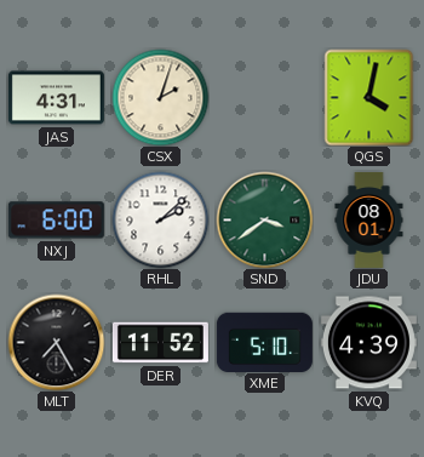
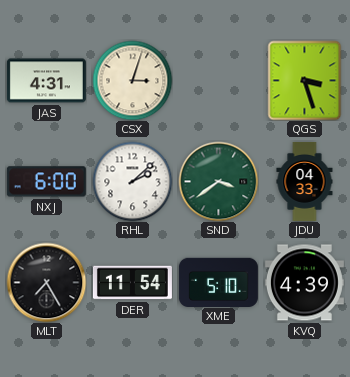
CSX: 2:03 -> 3:03
QGS: 4:02 -> 3:27
JDU: 08:01 -> 04:33
DER: 11:52 -> 11:54
